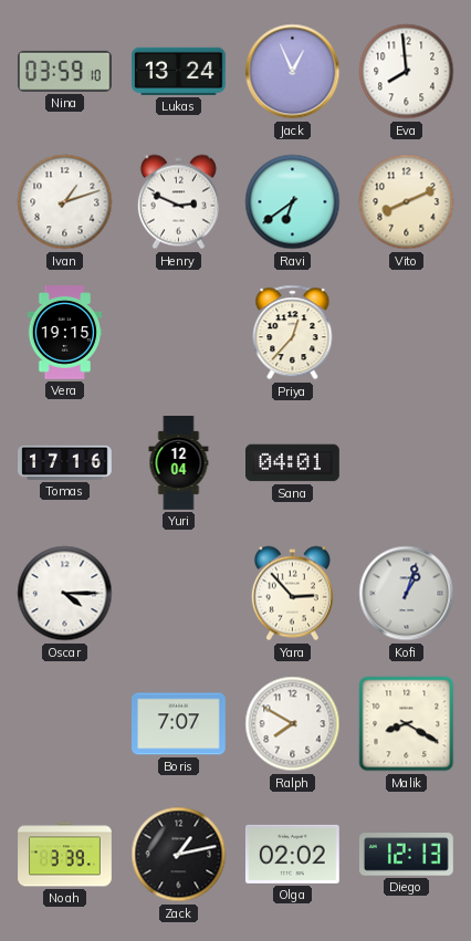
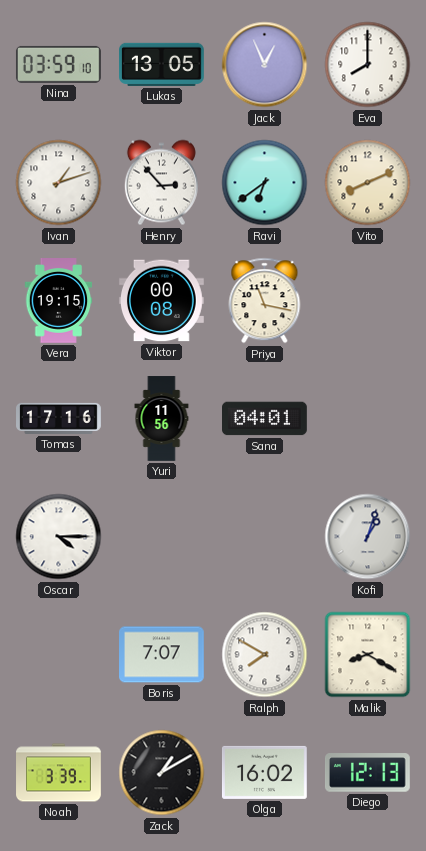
Lukas: 13:24 -> 13:05
Eva: 7:59 -> 8:00
Henry: 2:49 -> 2:53
Viktor: none -> 00:08
Priya: 12:37 -> 11:17
Yuri: 12:04 -> 11:56
Yara: 2:53 -> none
Zack: 1:13 -> 1:10
Olga: 02:02 -> 16:02
